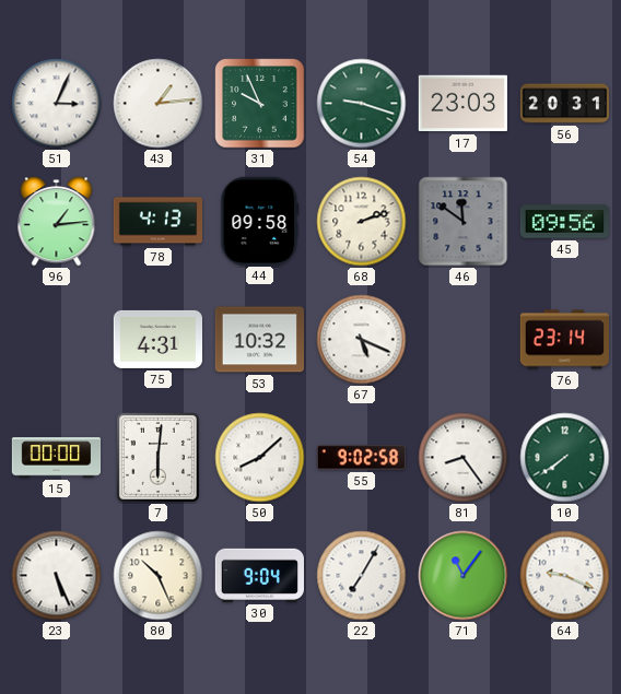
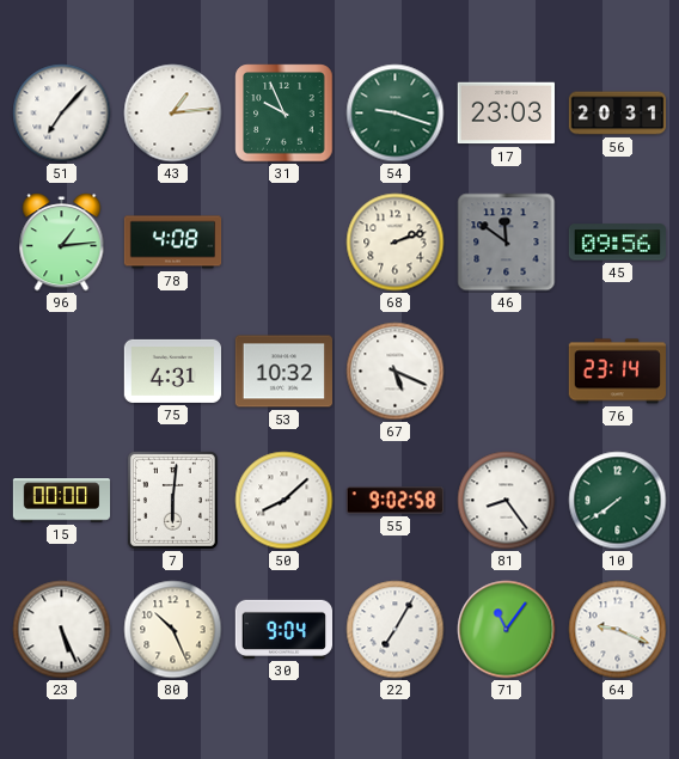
51: 3:04 -> 7:07
78: 4:13 -> 4:08
44: 09:58 -> none
